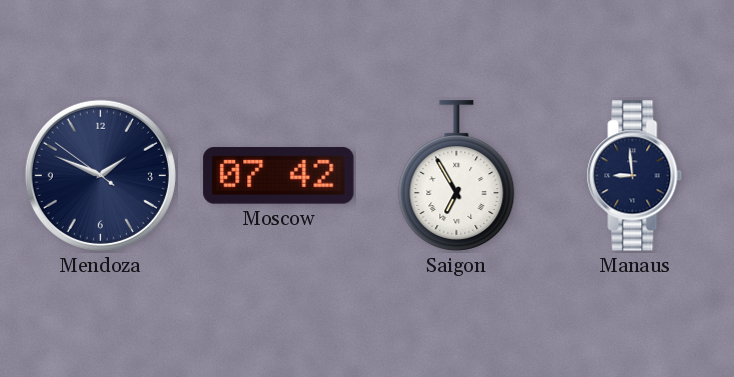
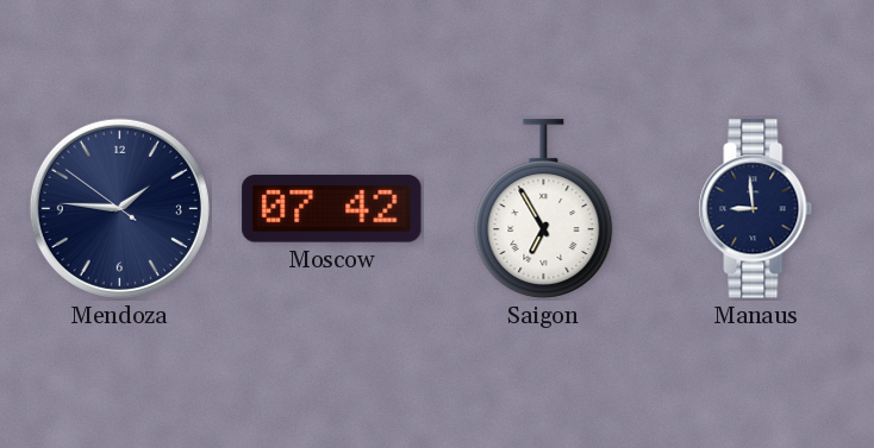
Mendoza: 1:48 -> 1:45
